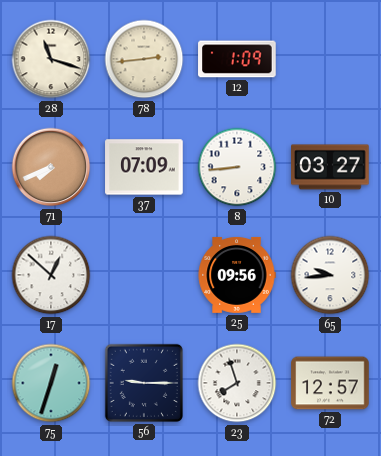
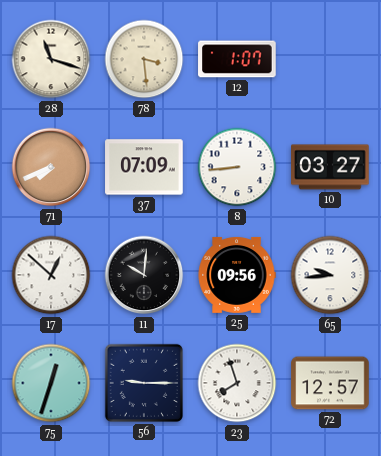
78: 2:44 -> 3:29
12: 1:09 -> 1:07
11: none -> 10:01
